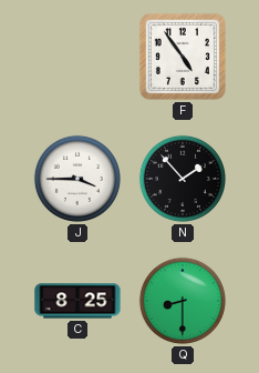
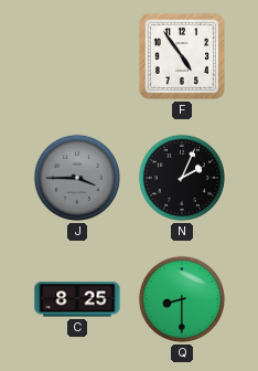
J dial: white -> grey
N: 1:53 -> 2:04
